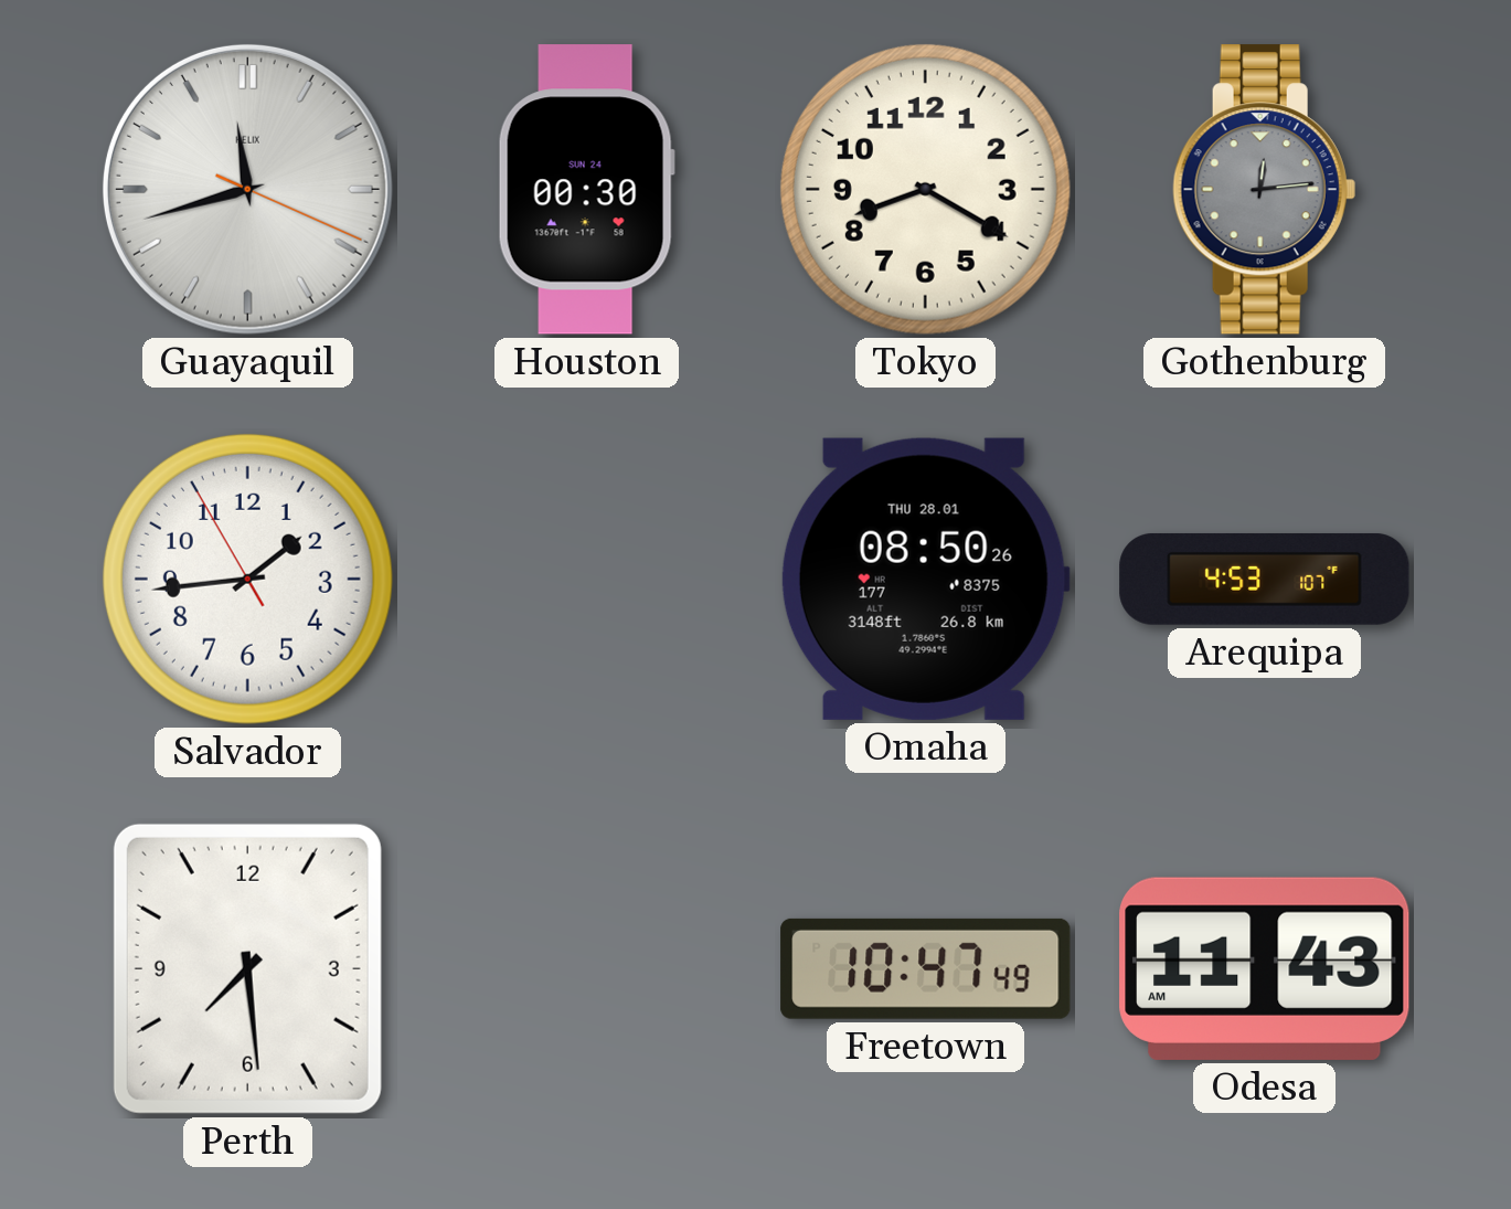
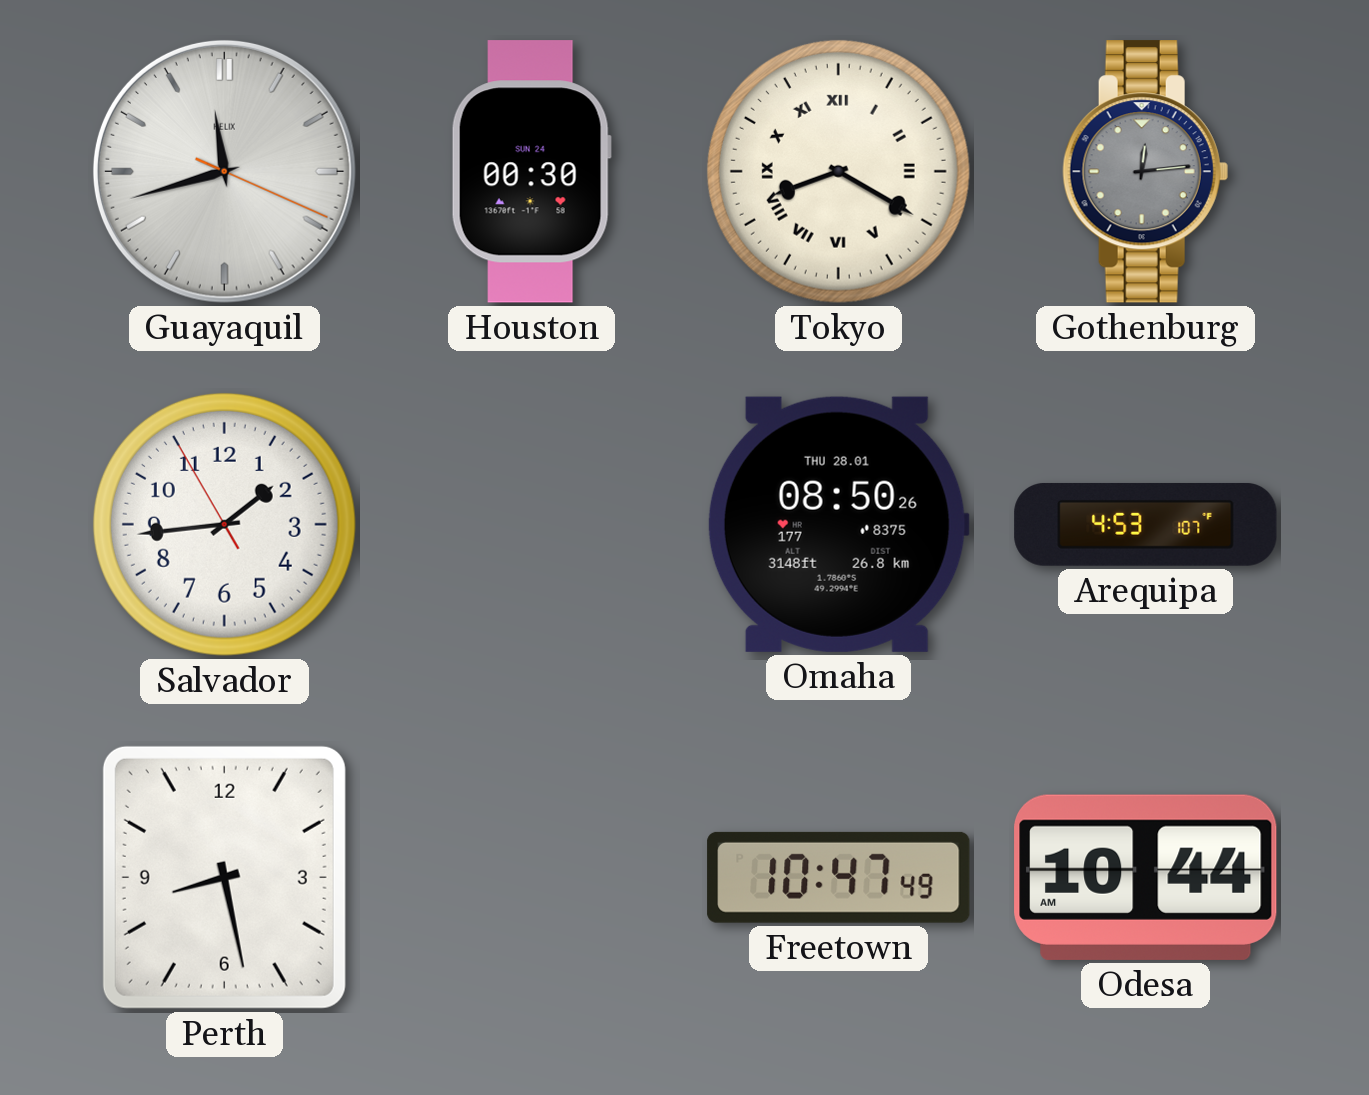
Tokyo numerals: Arabic -> Roman
Perth: 7:29 -> 8:28
Odesa: 11:43 -> 10:44
